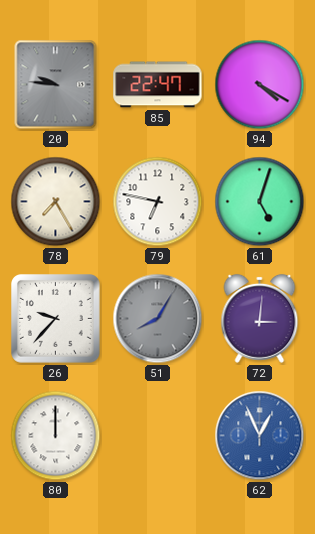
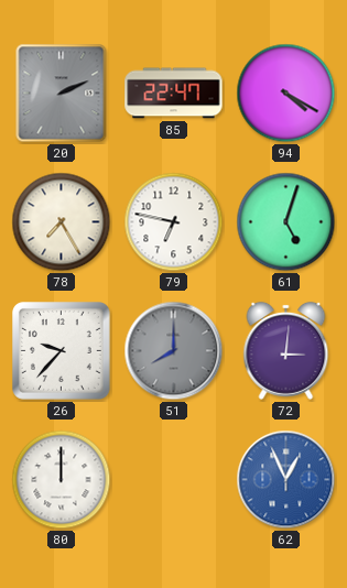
20: 9:46 -> 2:11
51: 8:05 -> 8:00
